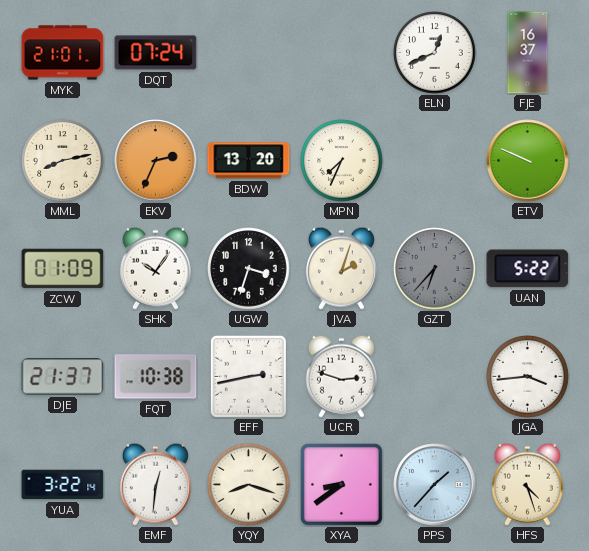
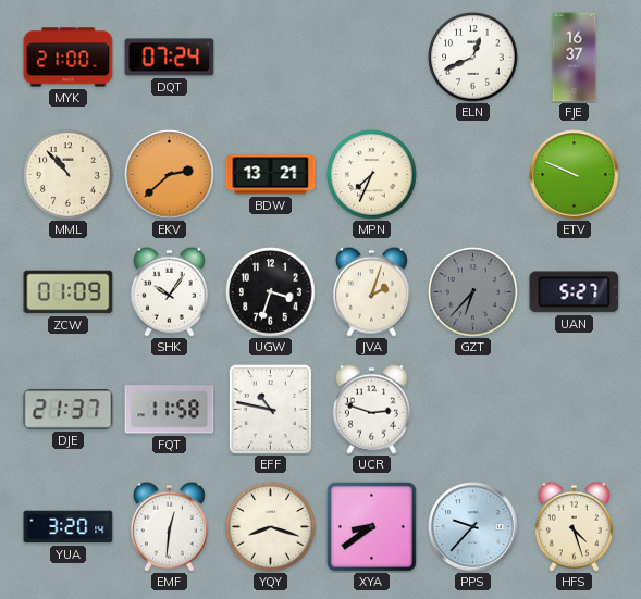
MYK: 21:01 -> 21:00
MML: 8:13 -> 10:53
EKV: 2:34 -> 2:38
BDW: 13:20 -> 13:21
UAN: 5:22 -> 5:27
FQT: 10:38 -> 11:58
EFF: 2:43 -> 10:47
JGA: 3:44 -> none
YUA: 3:22 -> 3:20
PPS: 1:37 -> 9:37
